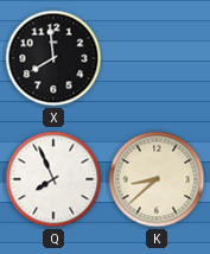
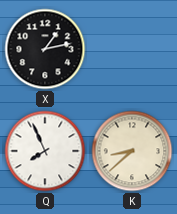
X: 7:59 -> 1:13
